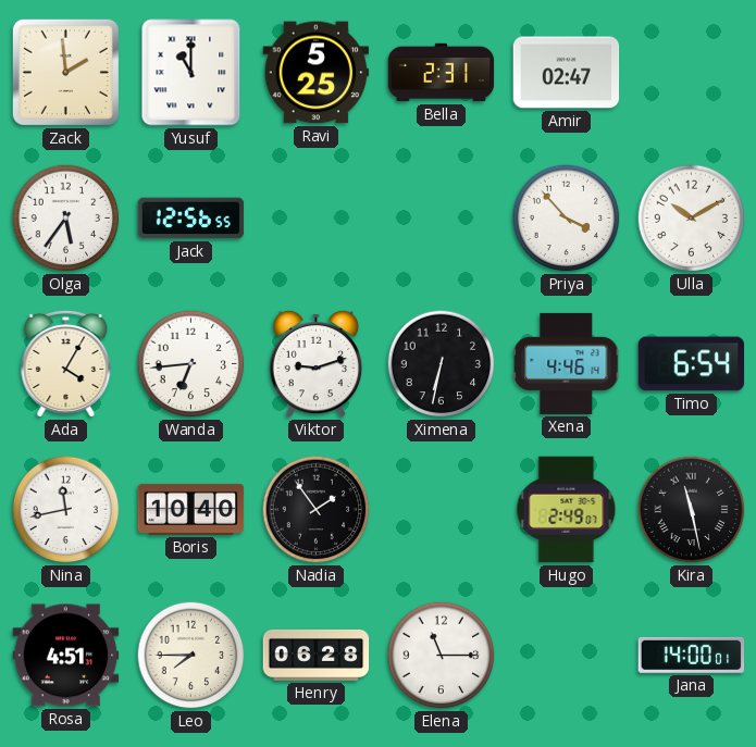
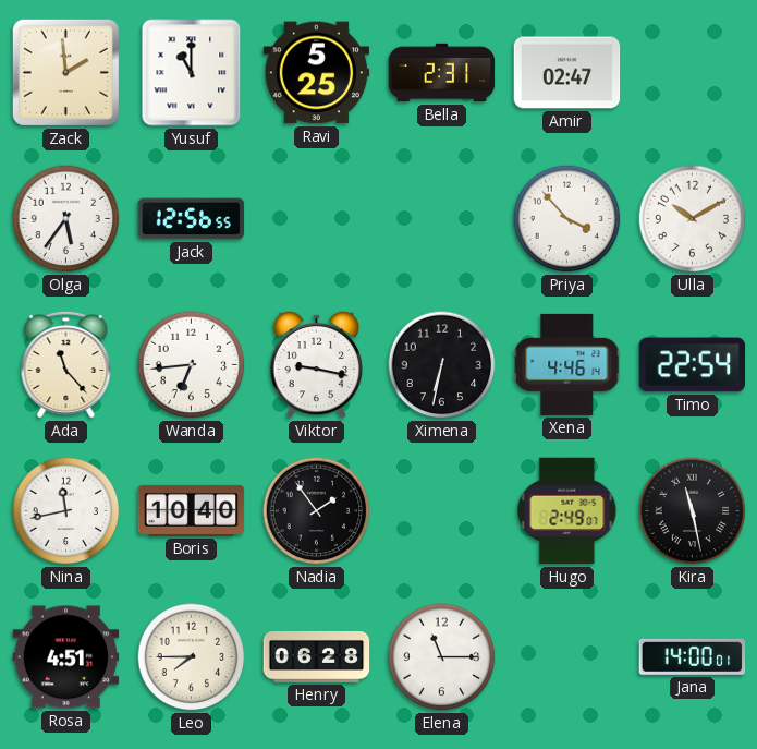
Ada: 4:05 -> 11:23
Viktor: 9:12 -> 9:17
Timo: 6:54 -> 22:54
